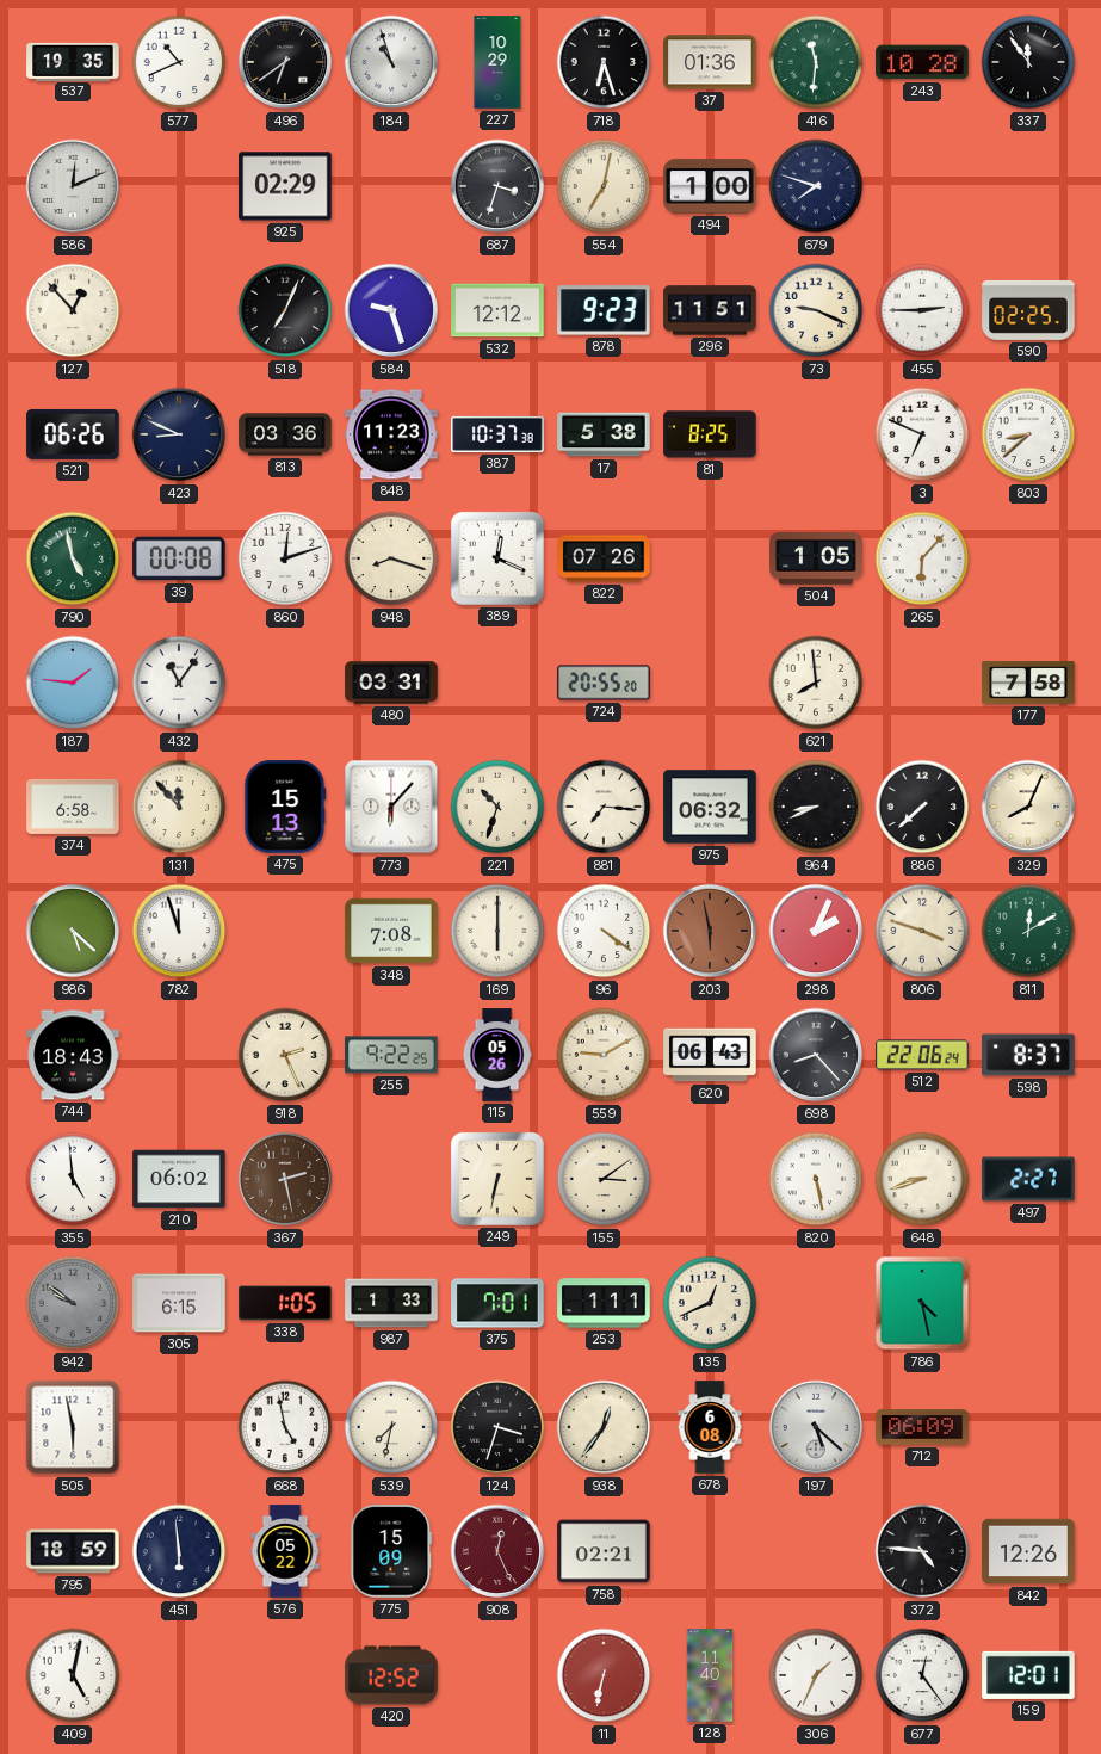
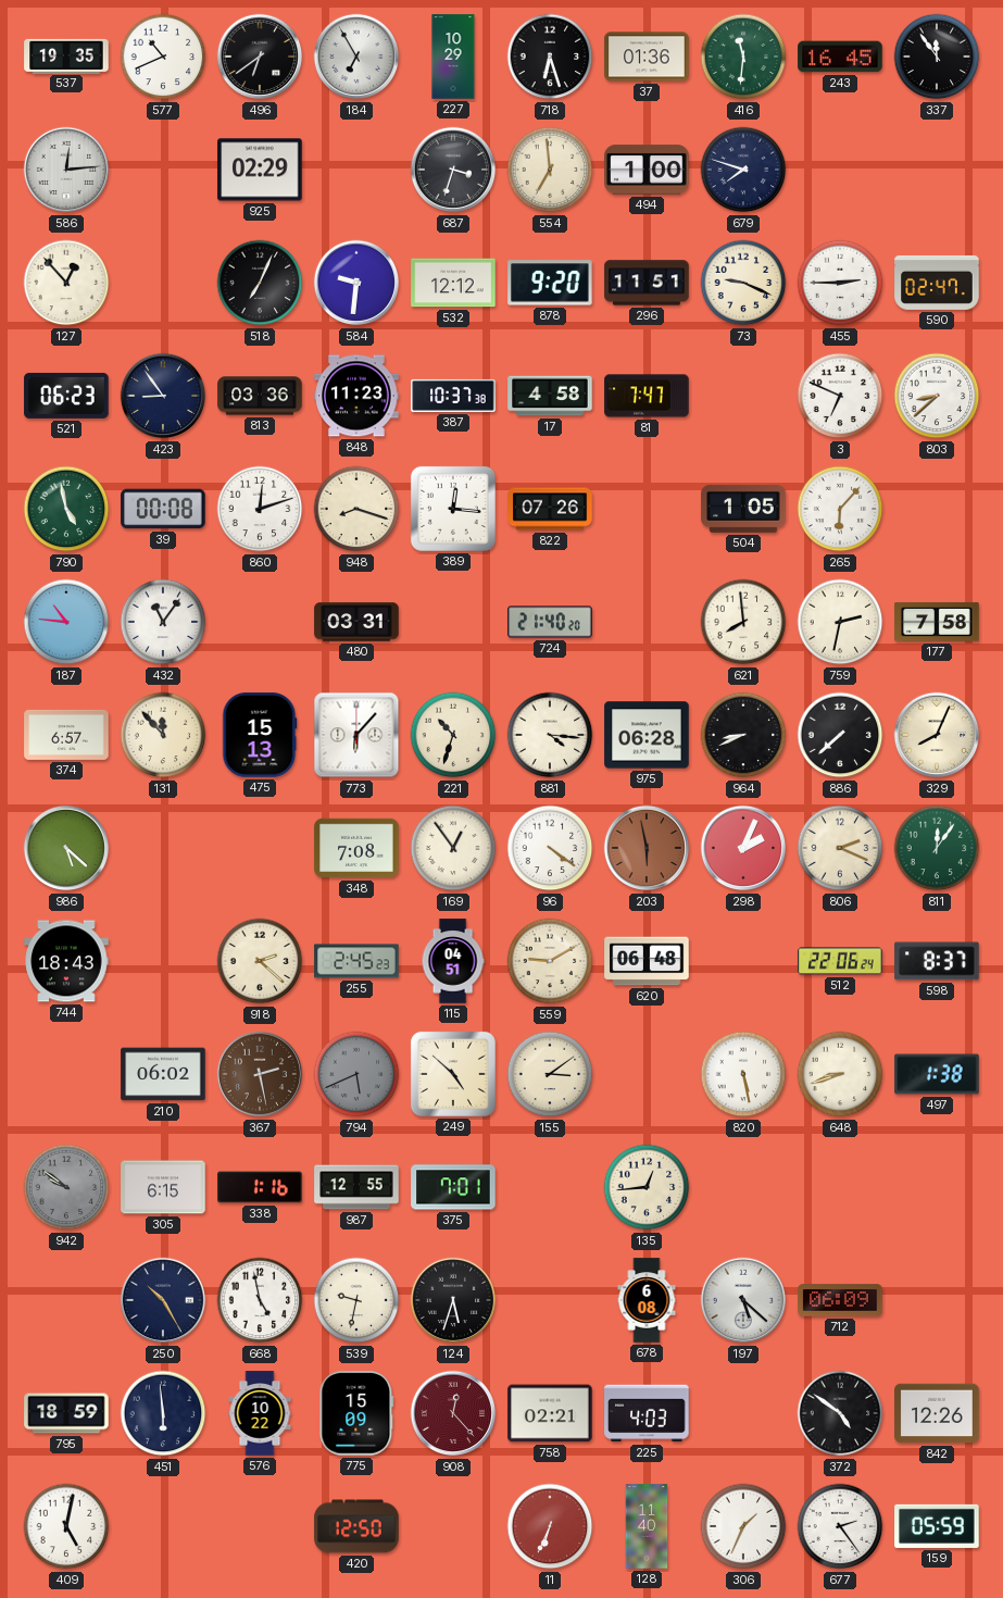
184: 10:57 -> 6:55
243: 10:28 -> 16:45
586: 12:11 -> 12:14
554: 7:02 -> 6:59
584: 9:27 -> 9:31
878: 9:23 -> 9:20
590: 02:25 -> 02:47
521: 06:26 -> 06:23
423: 8:49 -> 8:54
17: 5:38 -> 4:58
81: 8:25 -> 7:47
389: 12:19 -> 12:16
187: 1:46 -> 10:46
724: 20:55 -> 21:40
759: none -> 2:32
374: 6:58 -> 6:57
881: 7:16 -> 4:16
975: 06:32 -> 06:28
782: 11:57 -> none
169: 6:00 -> 12:54
806: 3:48 -> 2:19
811: 12:10 -> 12:06
918: 2:26 -> 2:22
255: 9:22 -> 2:45
115: 05:26 -> 04:51
620: 06:43 -> 06:48
698: 8:23 -> none
355: 4:59 -> none
794: none -> 5:41
249: 6:32 -> 4:52
497: 2:27 -> 1:38
338: 1:05 -> 1:16
987: 1:33 -> 12:55
253: 1:11 -> none
135: 12:41 -> 12:44
786: 4:28 -> none
505: 5:58 -> none
250: none -> 10:25
539: 7:32 -> 9:32
124: 3:33 -> 5:33
938: 12:36 -> none
576: 05:22 -> 10:22
908: 12:26 -> 12:23
225: none -> 4:03
372: 4:46 -> 4:51
420: 12:52 -> 12:50
11: 6:32 -> 6:34
677: 12:24 -> 2:24
159: 12:01 -> 05:59
